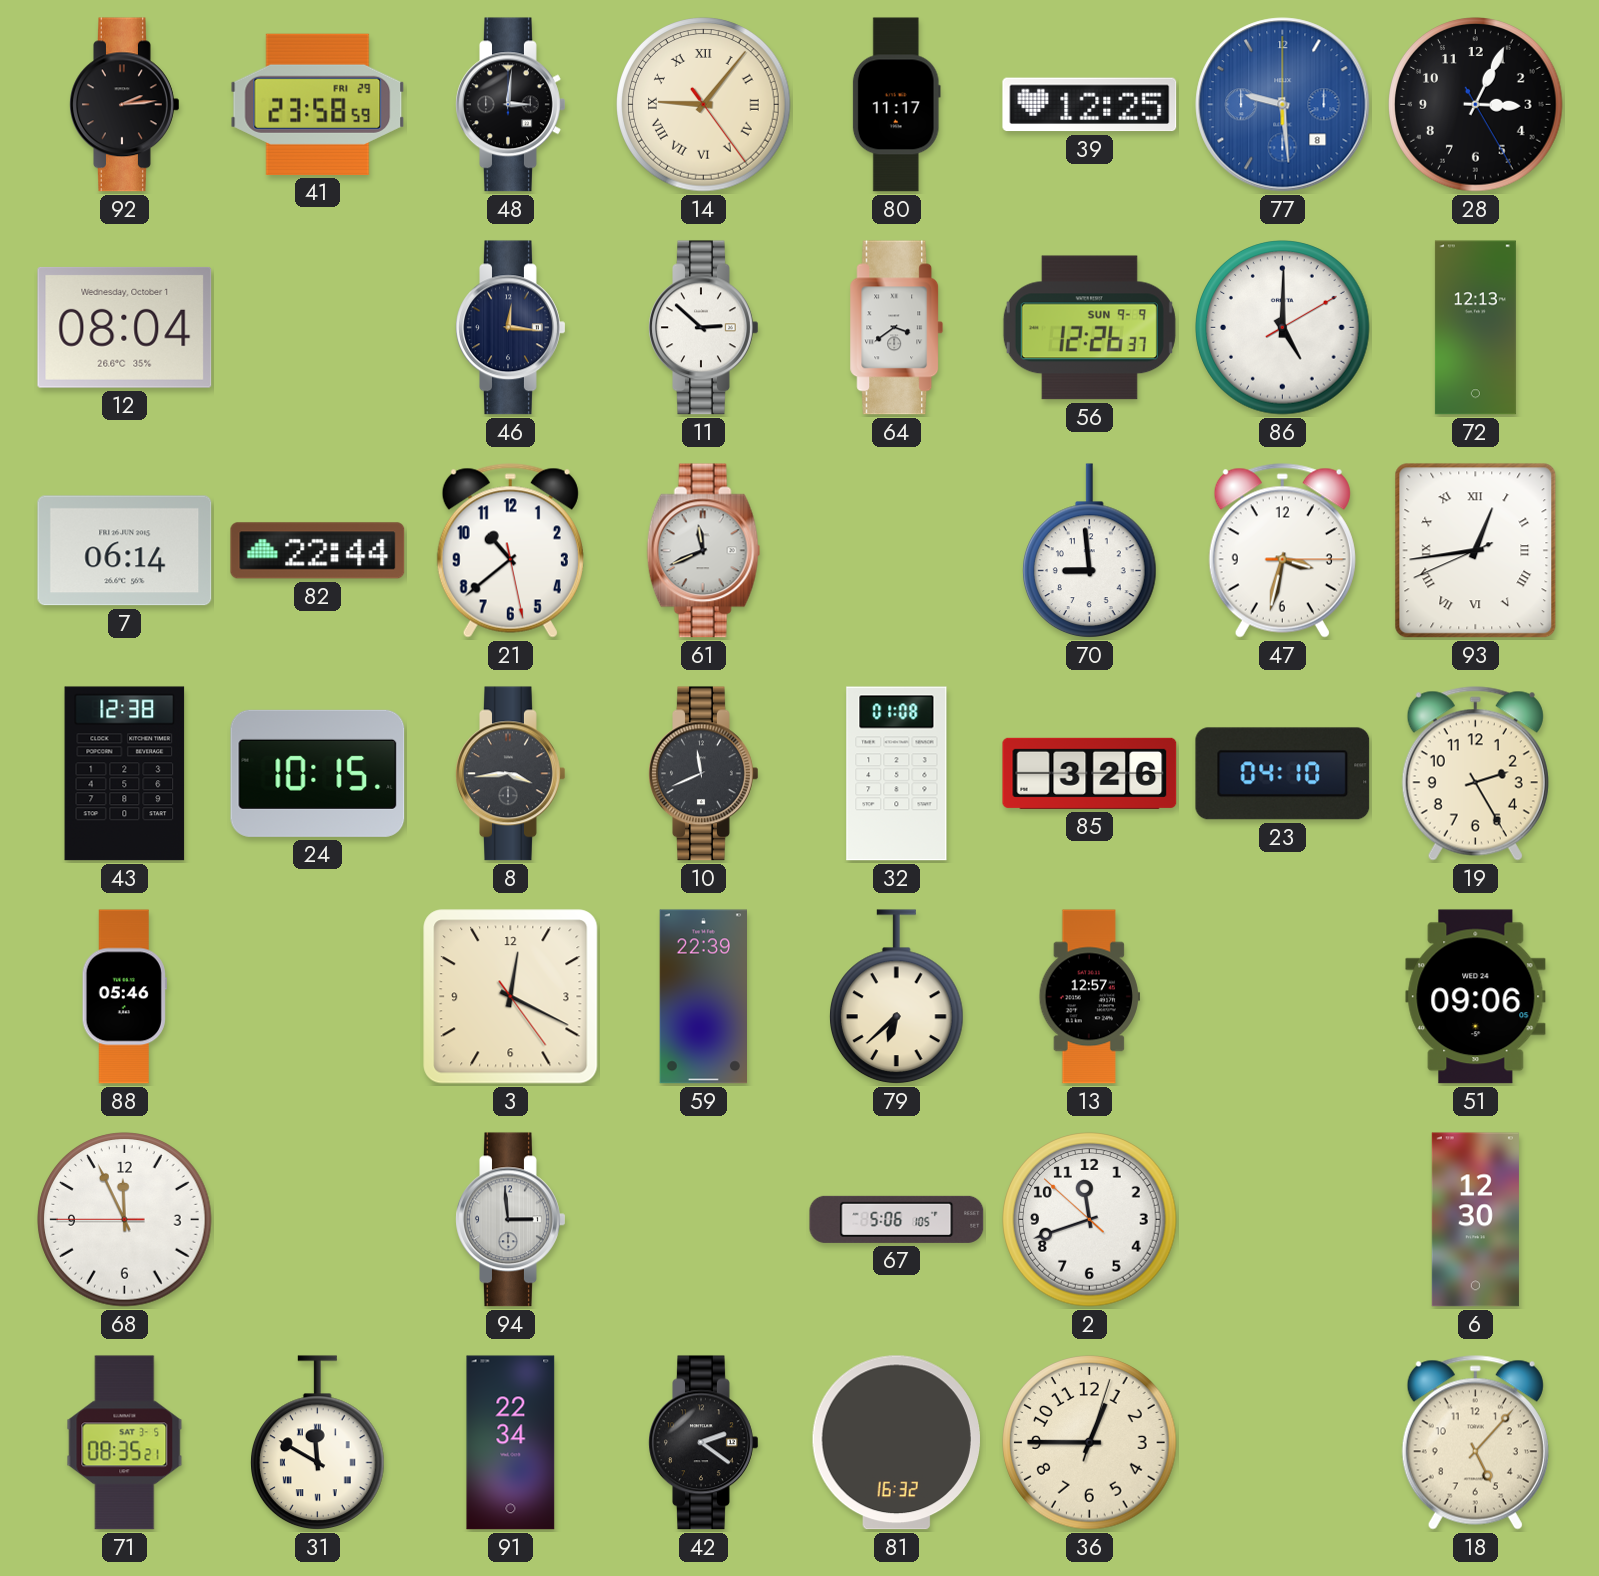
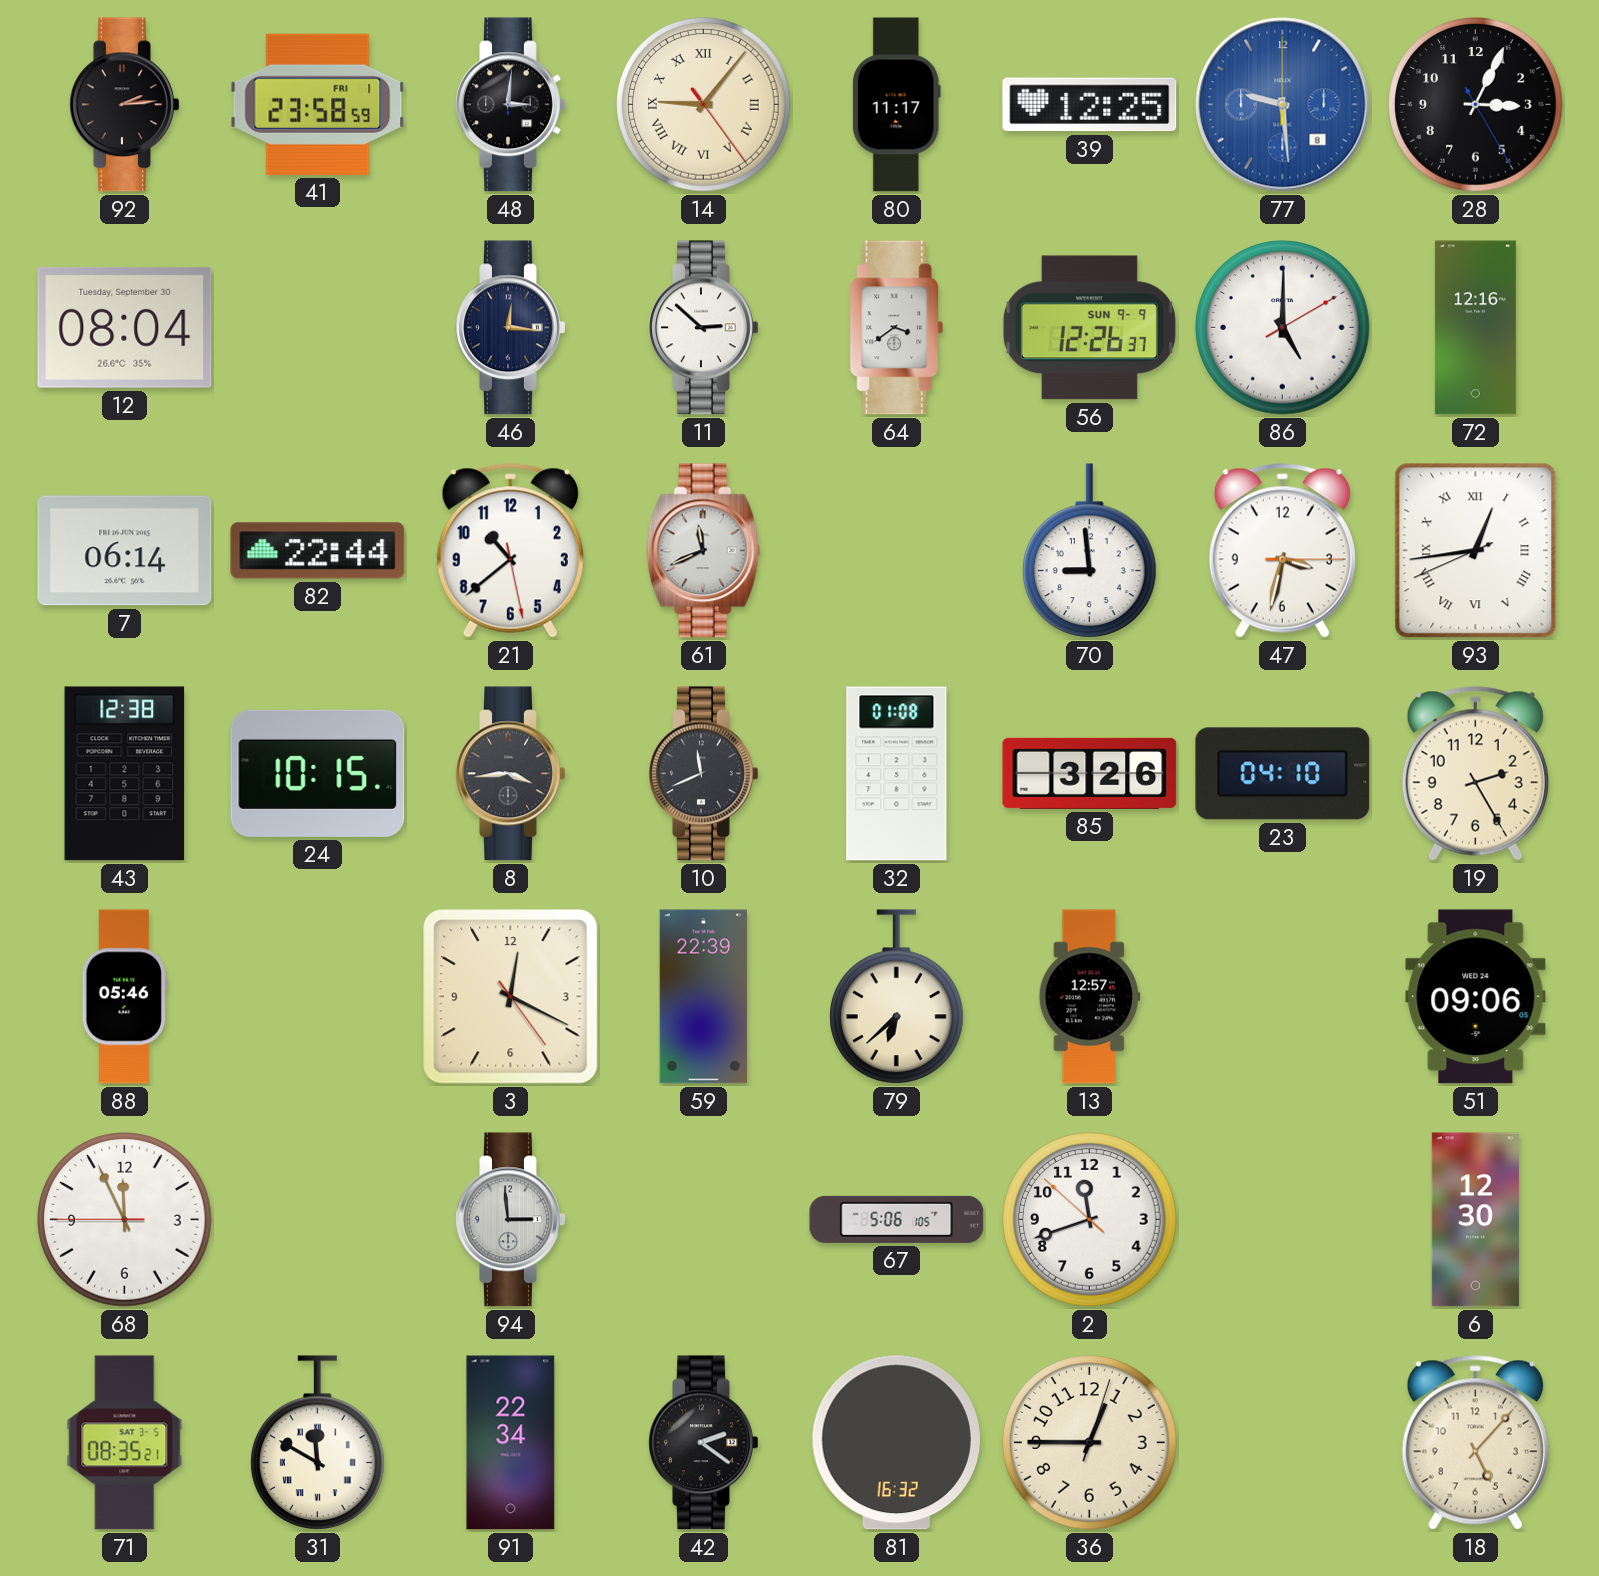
41 date: FRI 29 -> FRI 1
12 date: Wednesday, October 1 -> Tuesday, September 30
72: 12:13 -> 12:16
